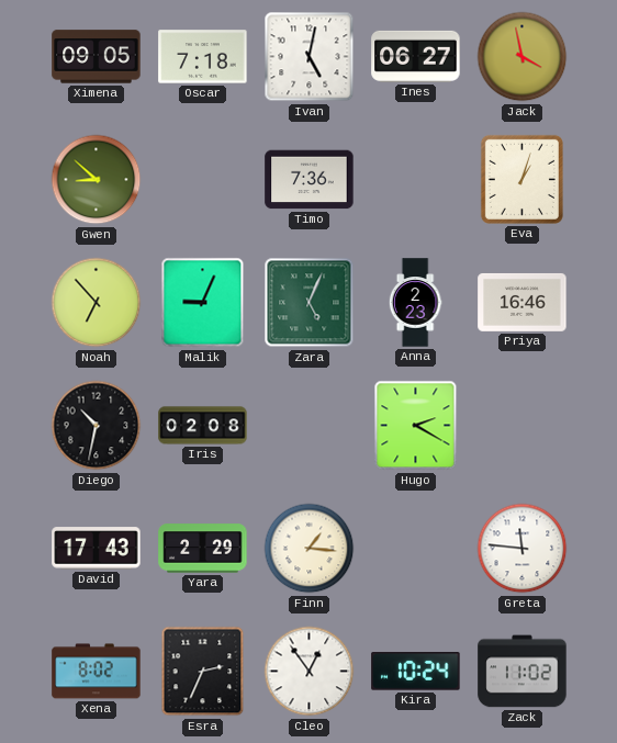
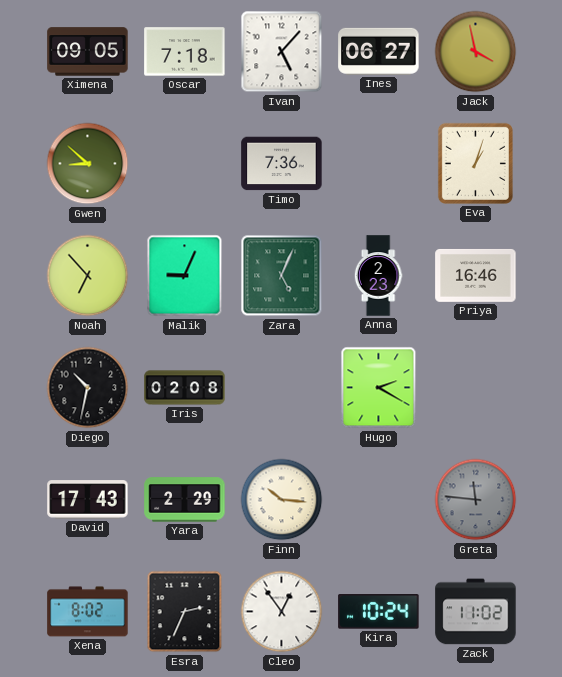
Ivan: 5:02 -> 5:07
Finn: 1:16 -> 10:16
Greta dial: white -> grey
